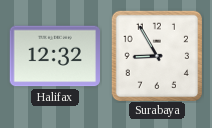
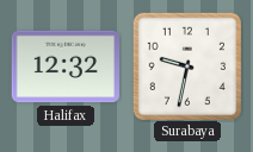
Surabaya: 8:55 -> 9:32
